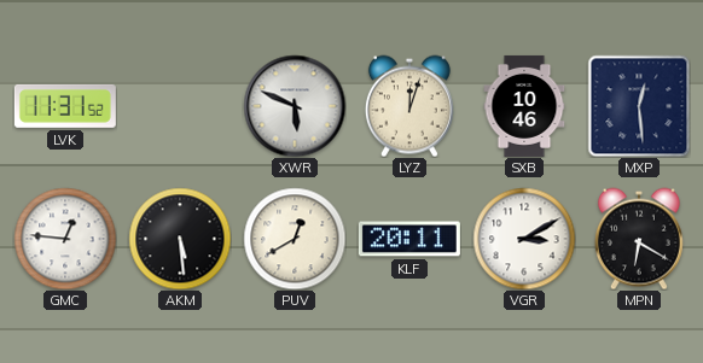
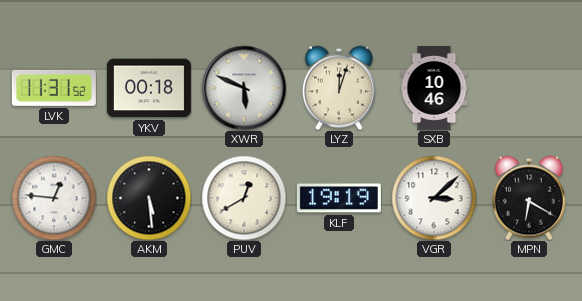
YKV: none -> 00:18
MXP: 12:29 -> none
KLF: 20:11 -> 19:19
VGR: 3:10 -> 3:08
